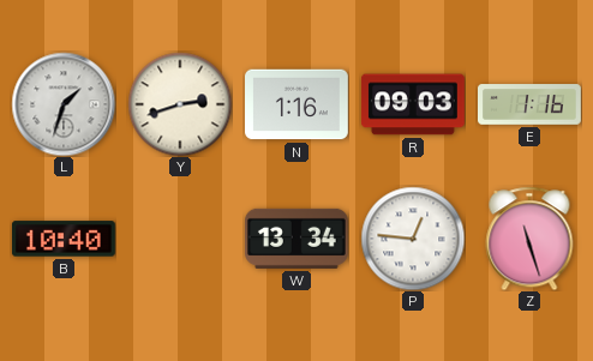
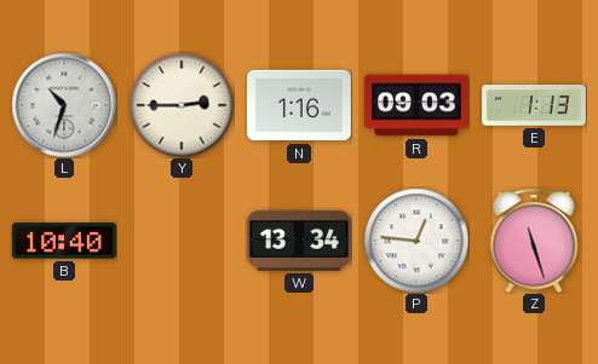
L: 1:33 -> 10:33
Y: 2:42 -> 2:45
E: 1:16 -> 1:13
